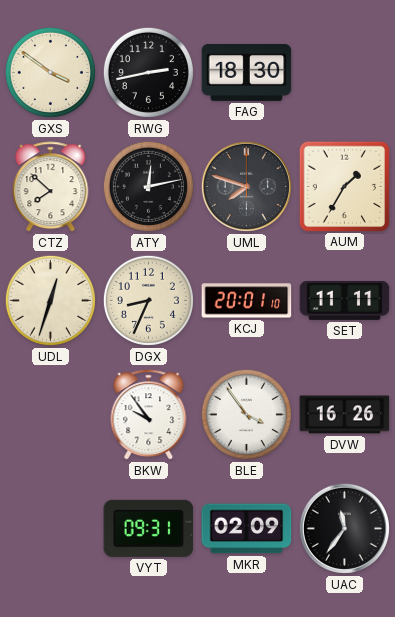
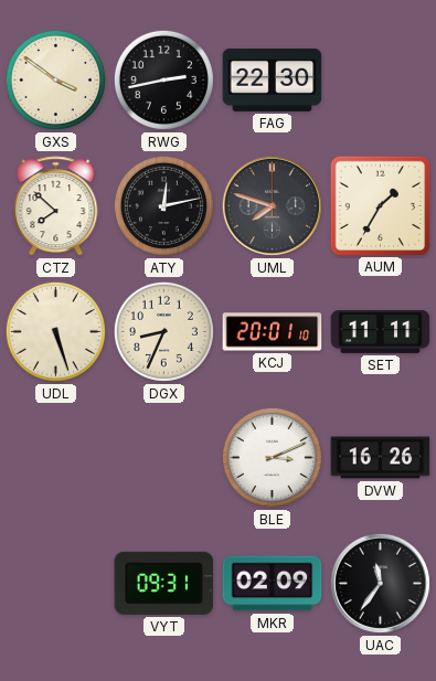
FAG: 18:30 -> 22:30
UDL: 12:33 -> 5:27
BKW: 9:54 -> none
BLE: 3:54 -> 3:11
